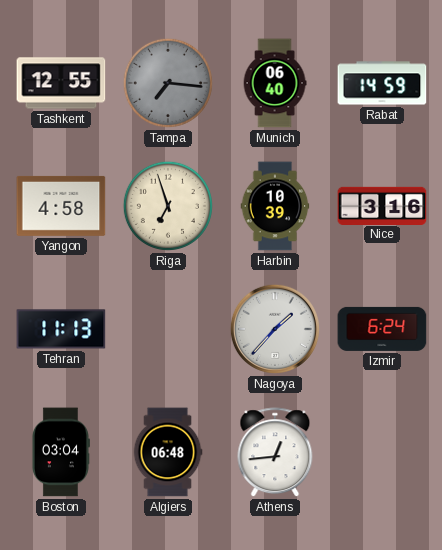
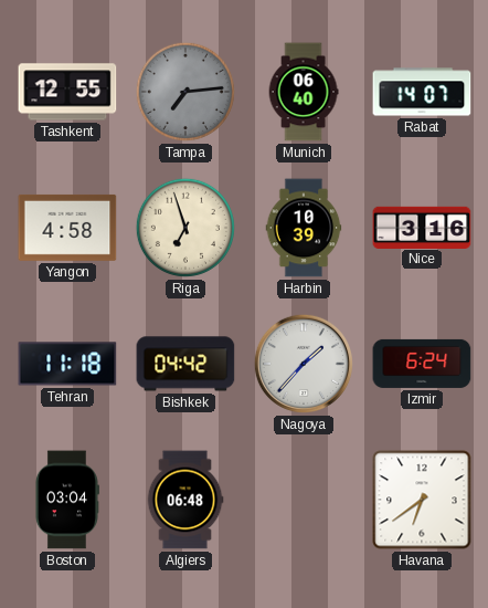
Tampa: 7:16 -> 7:14
Rabat: 14:59 -> 14:07
Tehran: 11:13 -> 11:18
Bishkek: none -> 04:42
Athens: 12:44 -> none
Havana: none -> 6:39
